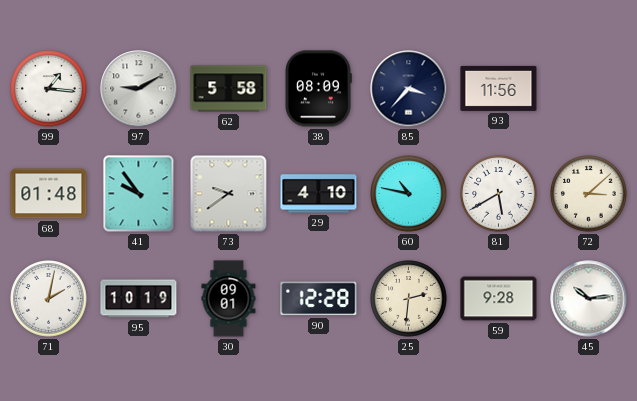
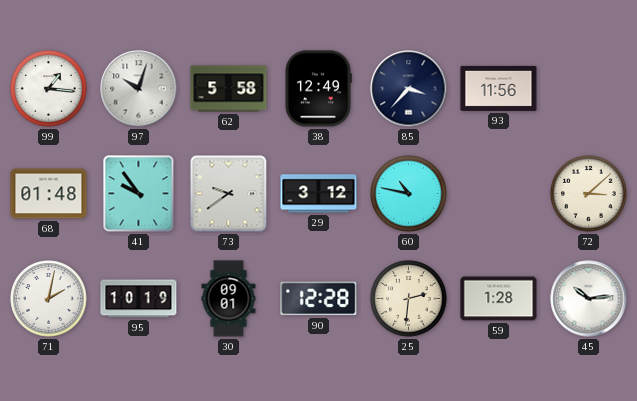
97: 9:10 -> 10:03
38: 08:09 -> 12:49
29: 4:10 -> 3:12
81: 5:40 -> none
59: 9:28 -> 1:28
